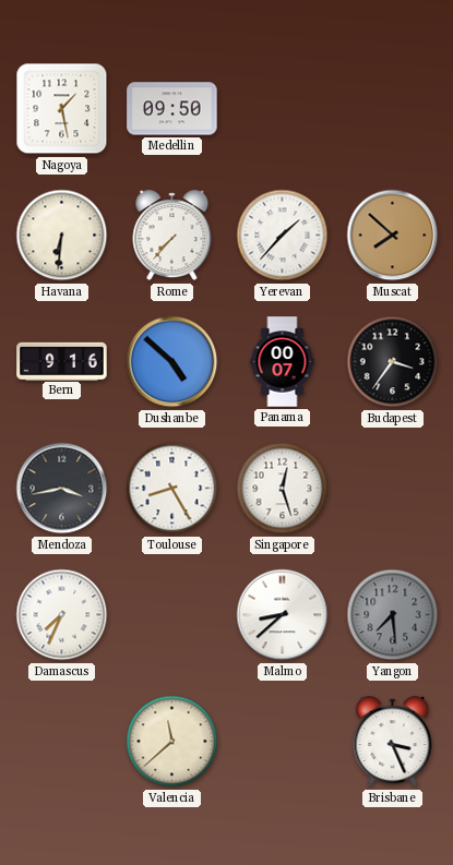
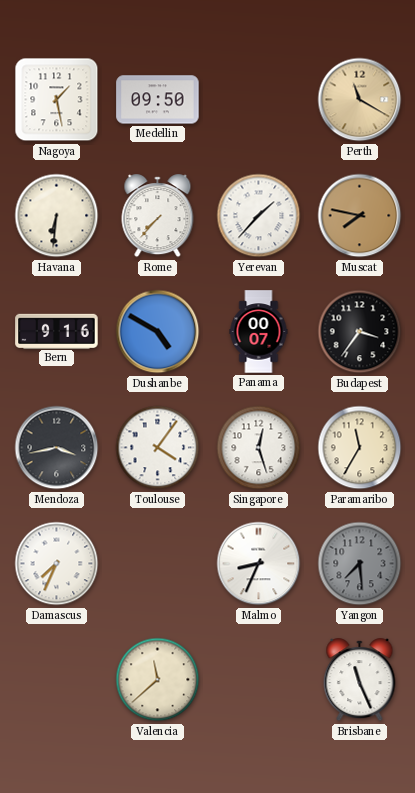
Perth: none -> 11:20
Muscat: 7:52 -> 7:47
Dushanbe: 4:52 -> 4:50
Toulouse: 8:25 -> 4:06
Paramaribo: none -> 11:35
Malmo: 8:38 -> 8:34
Brisbane: 3:26 -> 11:26
